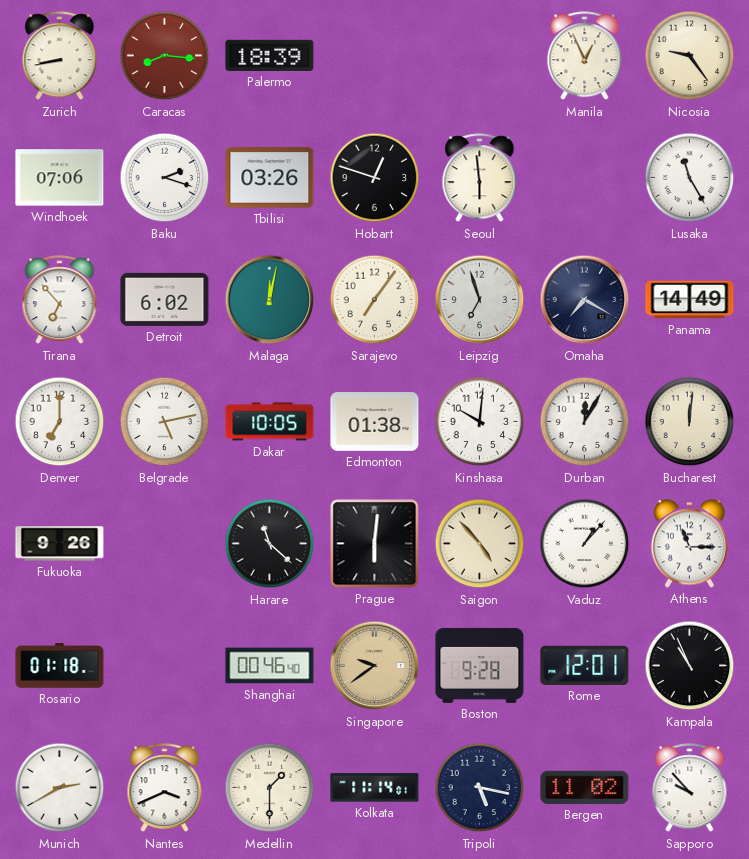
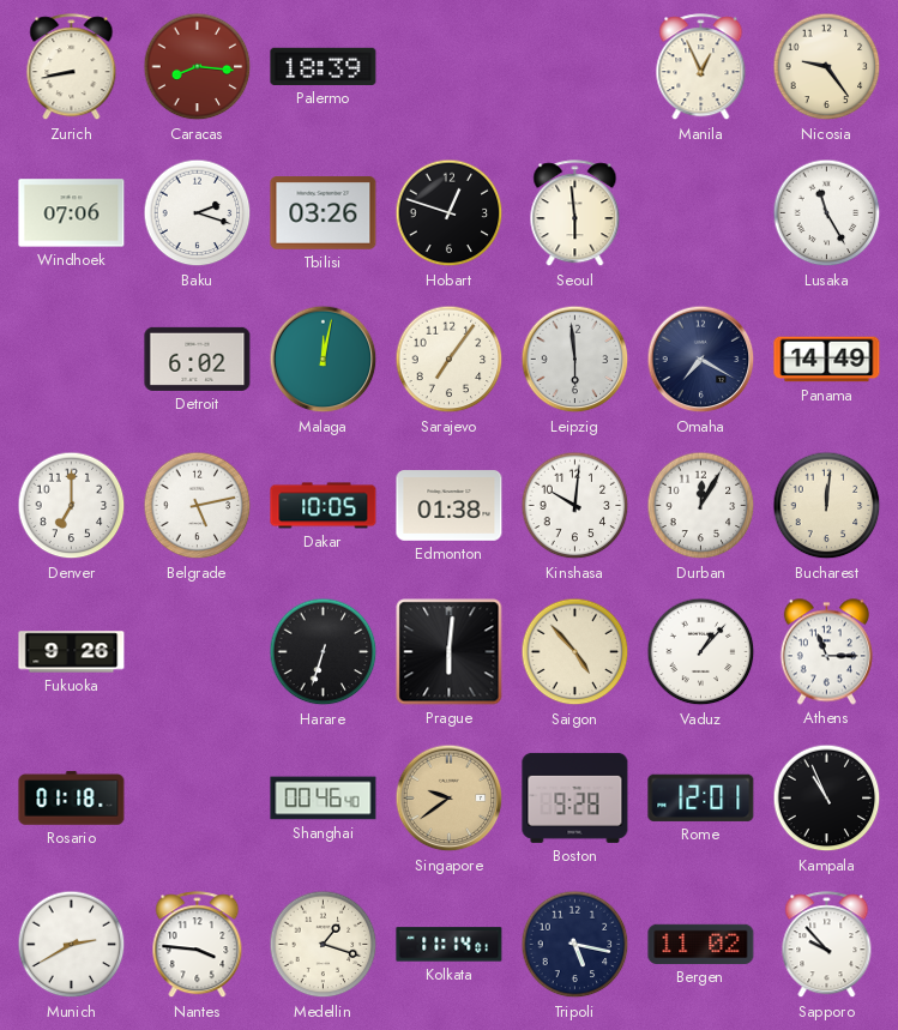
Tirana: 6:53 -> none
Leipzig: 6:57 -> 5:59
Harare: 11:22 -> 6:33
Nantes: 3:41 -> 3:46
Medellin: 1:30 -> 1:18
